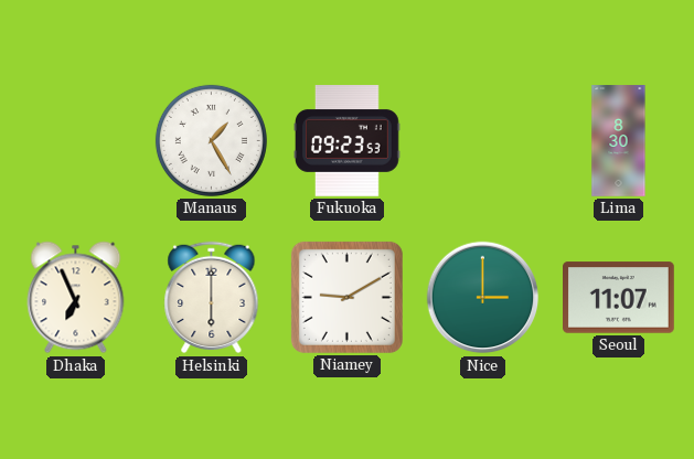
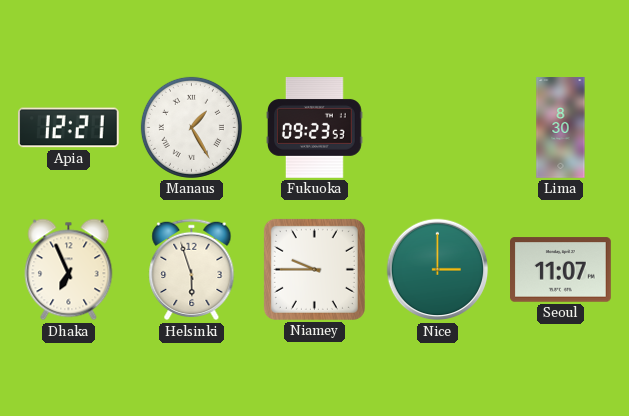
Apia: none -> 12:21
Helsinki: 6:00 -> 5:57
Niamey: 9:10 -> 9:45
